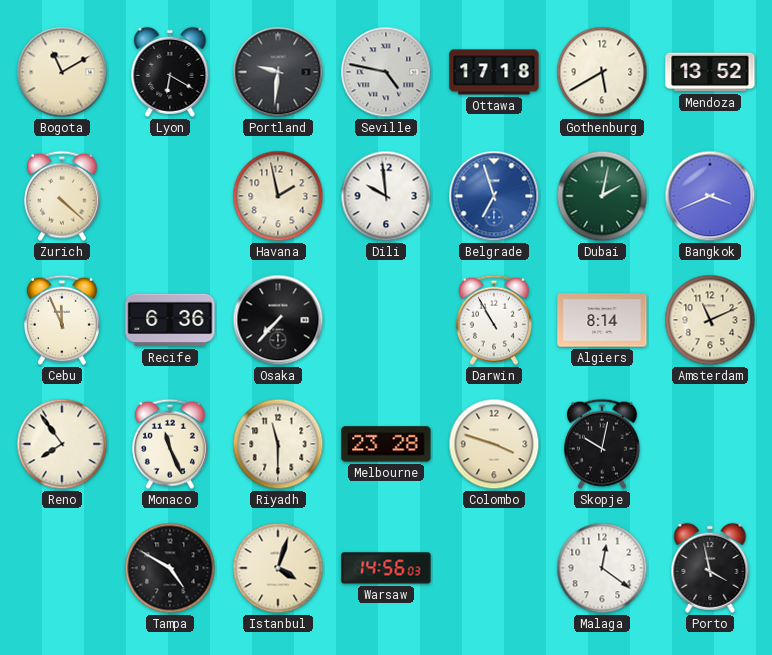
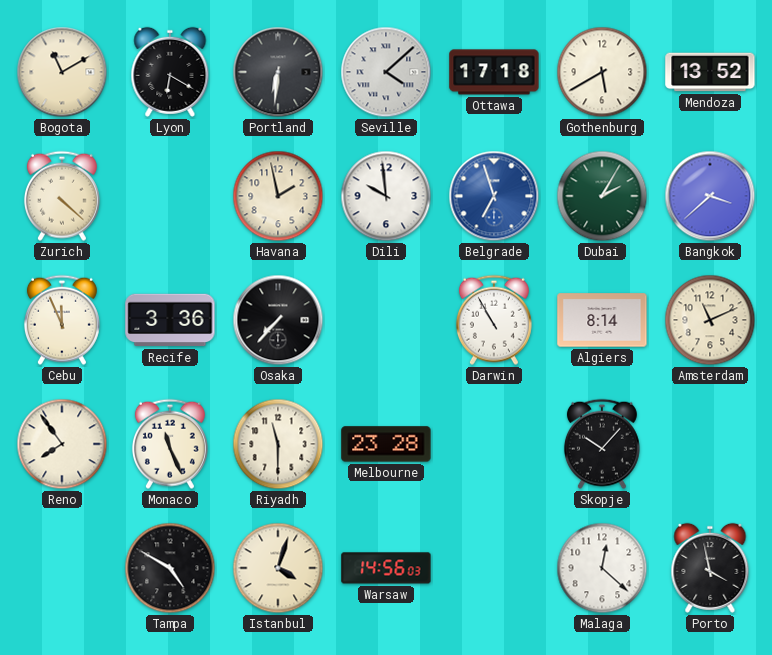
Portland: 9:31 -> 6:31
Seville: 4:47 -> 4:08
Dubai: 2:02 -> 2:05
Bangkok: 3:41 -> 3:38
Recife: 6:36 -> 3:36
Colombo: 3:48 -> none
Skopje: 10:02 -> 10:07
Malaga: 12:21 -> 12:22
